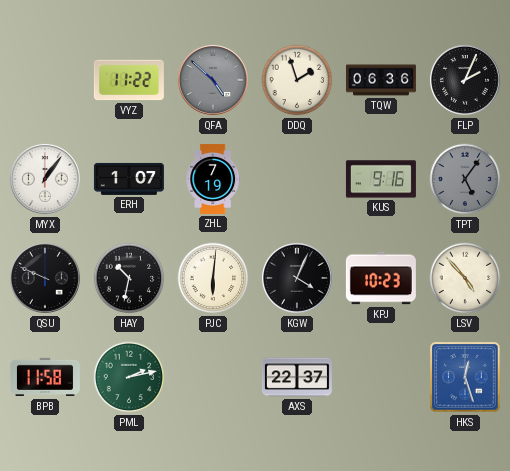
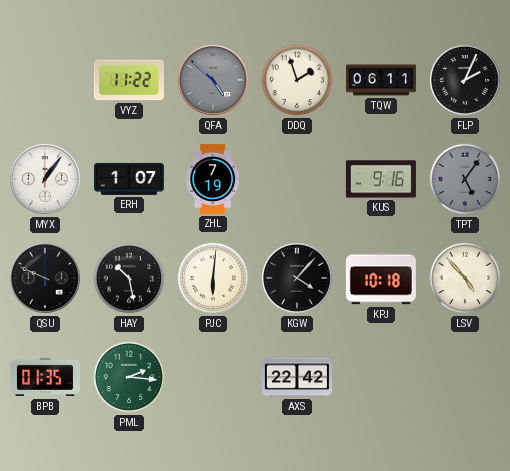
TQW: 06:36 -> 06:11
HAY: 10:32 -> 10:28
KGW: 4:04 -> 4:07
KPJ: 10:23 -> 10:18
BPB: 11:58 -> 01:35
PML: 2:13 -> 2:16
AXS: 22:37 -> 22:42
HKS: 12:27 -> none
